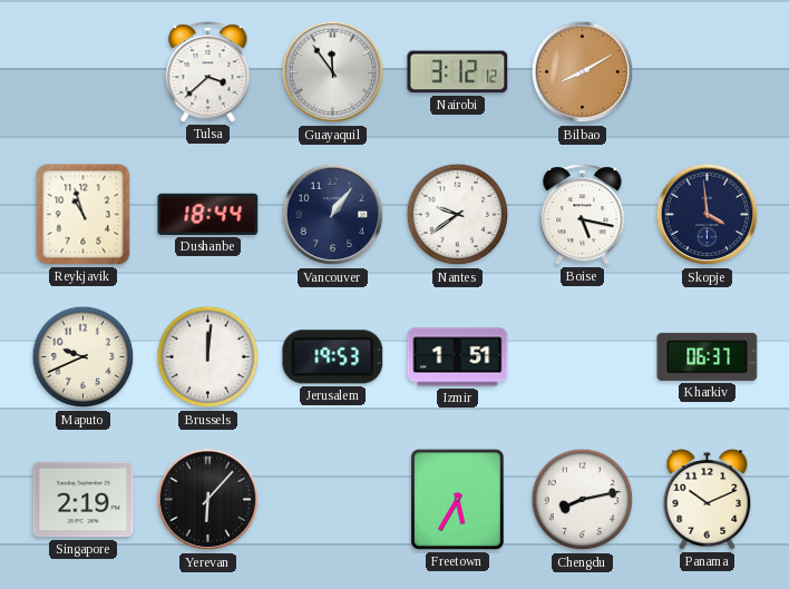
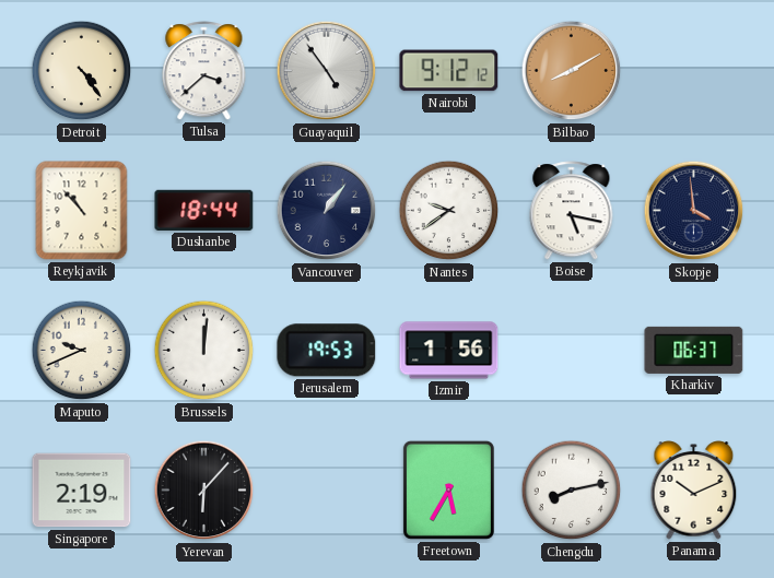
Detroit: none -> 4:24
Guayaquil: 11:54 -> 4:54
Nairobi: 3:12 -> 9:12
Reykjavik: 10:57 -> 10:53
Izmir: 1:51 -> 1:56
